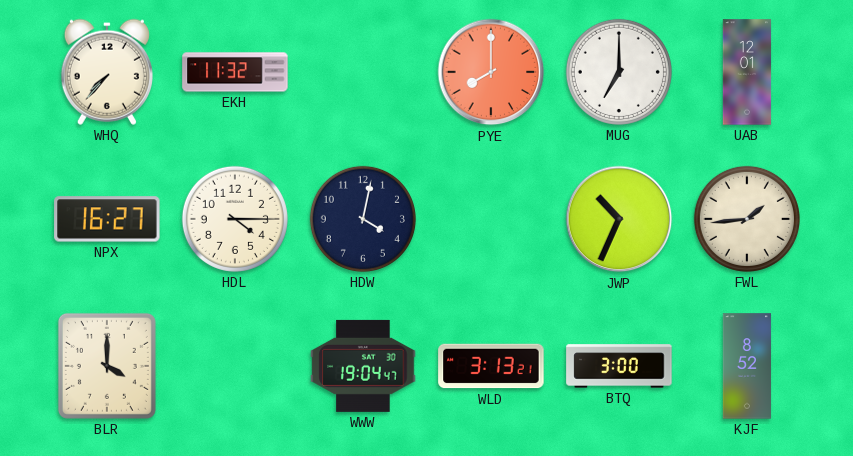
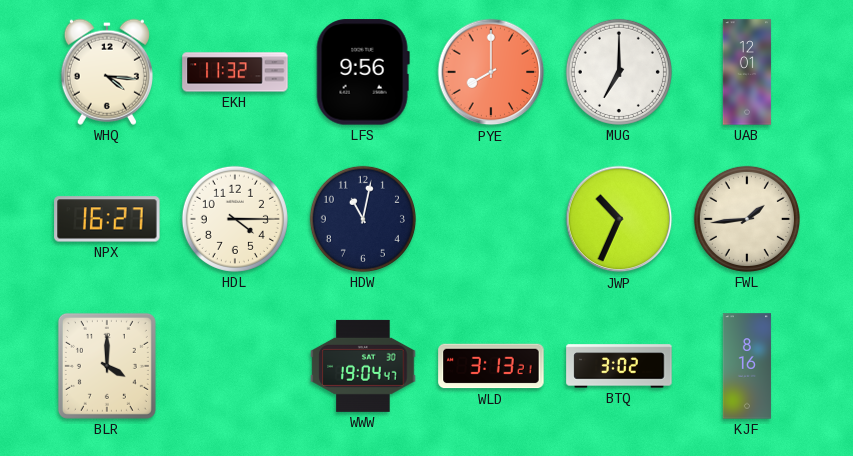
WHQ: 7:37 -> 4:16
LFS: none -> 9:56
HDW: 4:02 -> 11:02
BTQ: 3:00 -> 3:02
KJF: 8:52 -> 8:16
